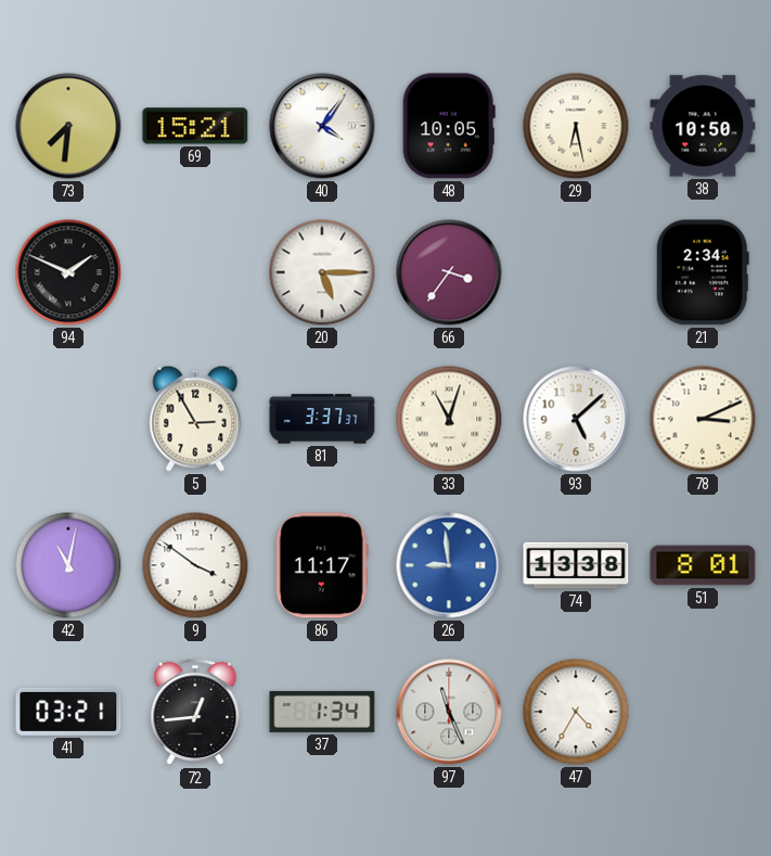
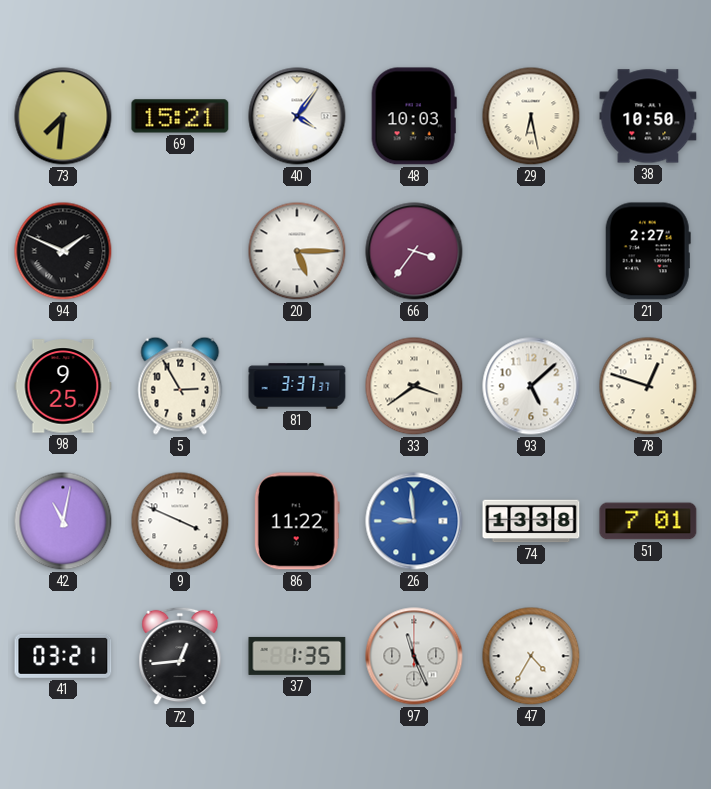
48: 10:05 -> 10:03
21: 2:34 -> 2:27
98: none -> 9:25
33: 11:03 -> 3:39
78: 3:11 -> 12:48
9: 3:51 -> 3:49
86: 11:17 -> 11:22
51: 8:01 -> 7:01
37: 1:34 -> 1:35
